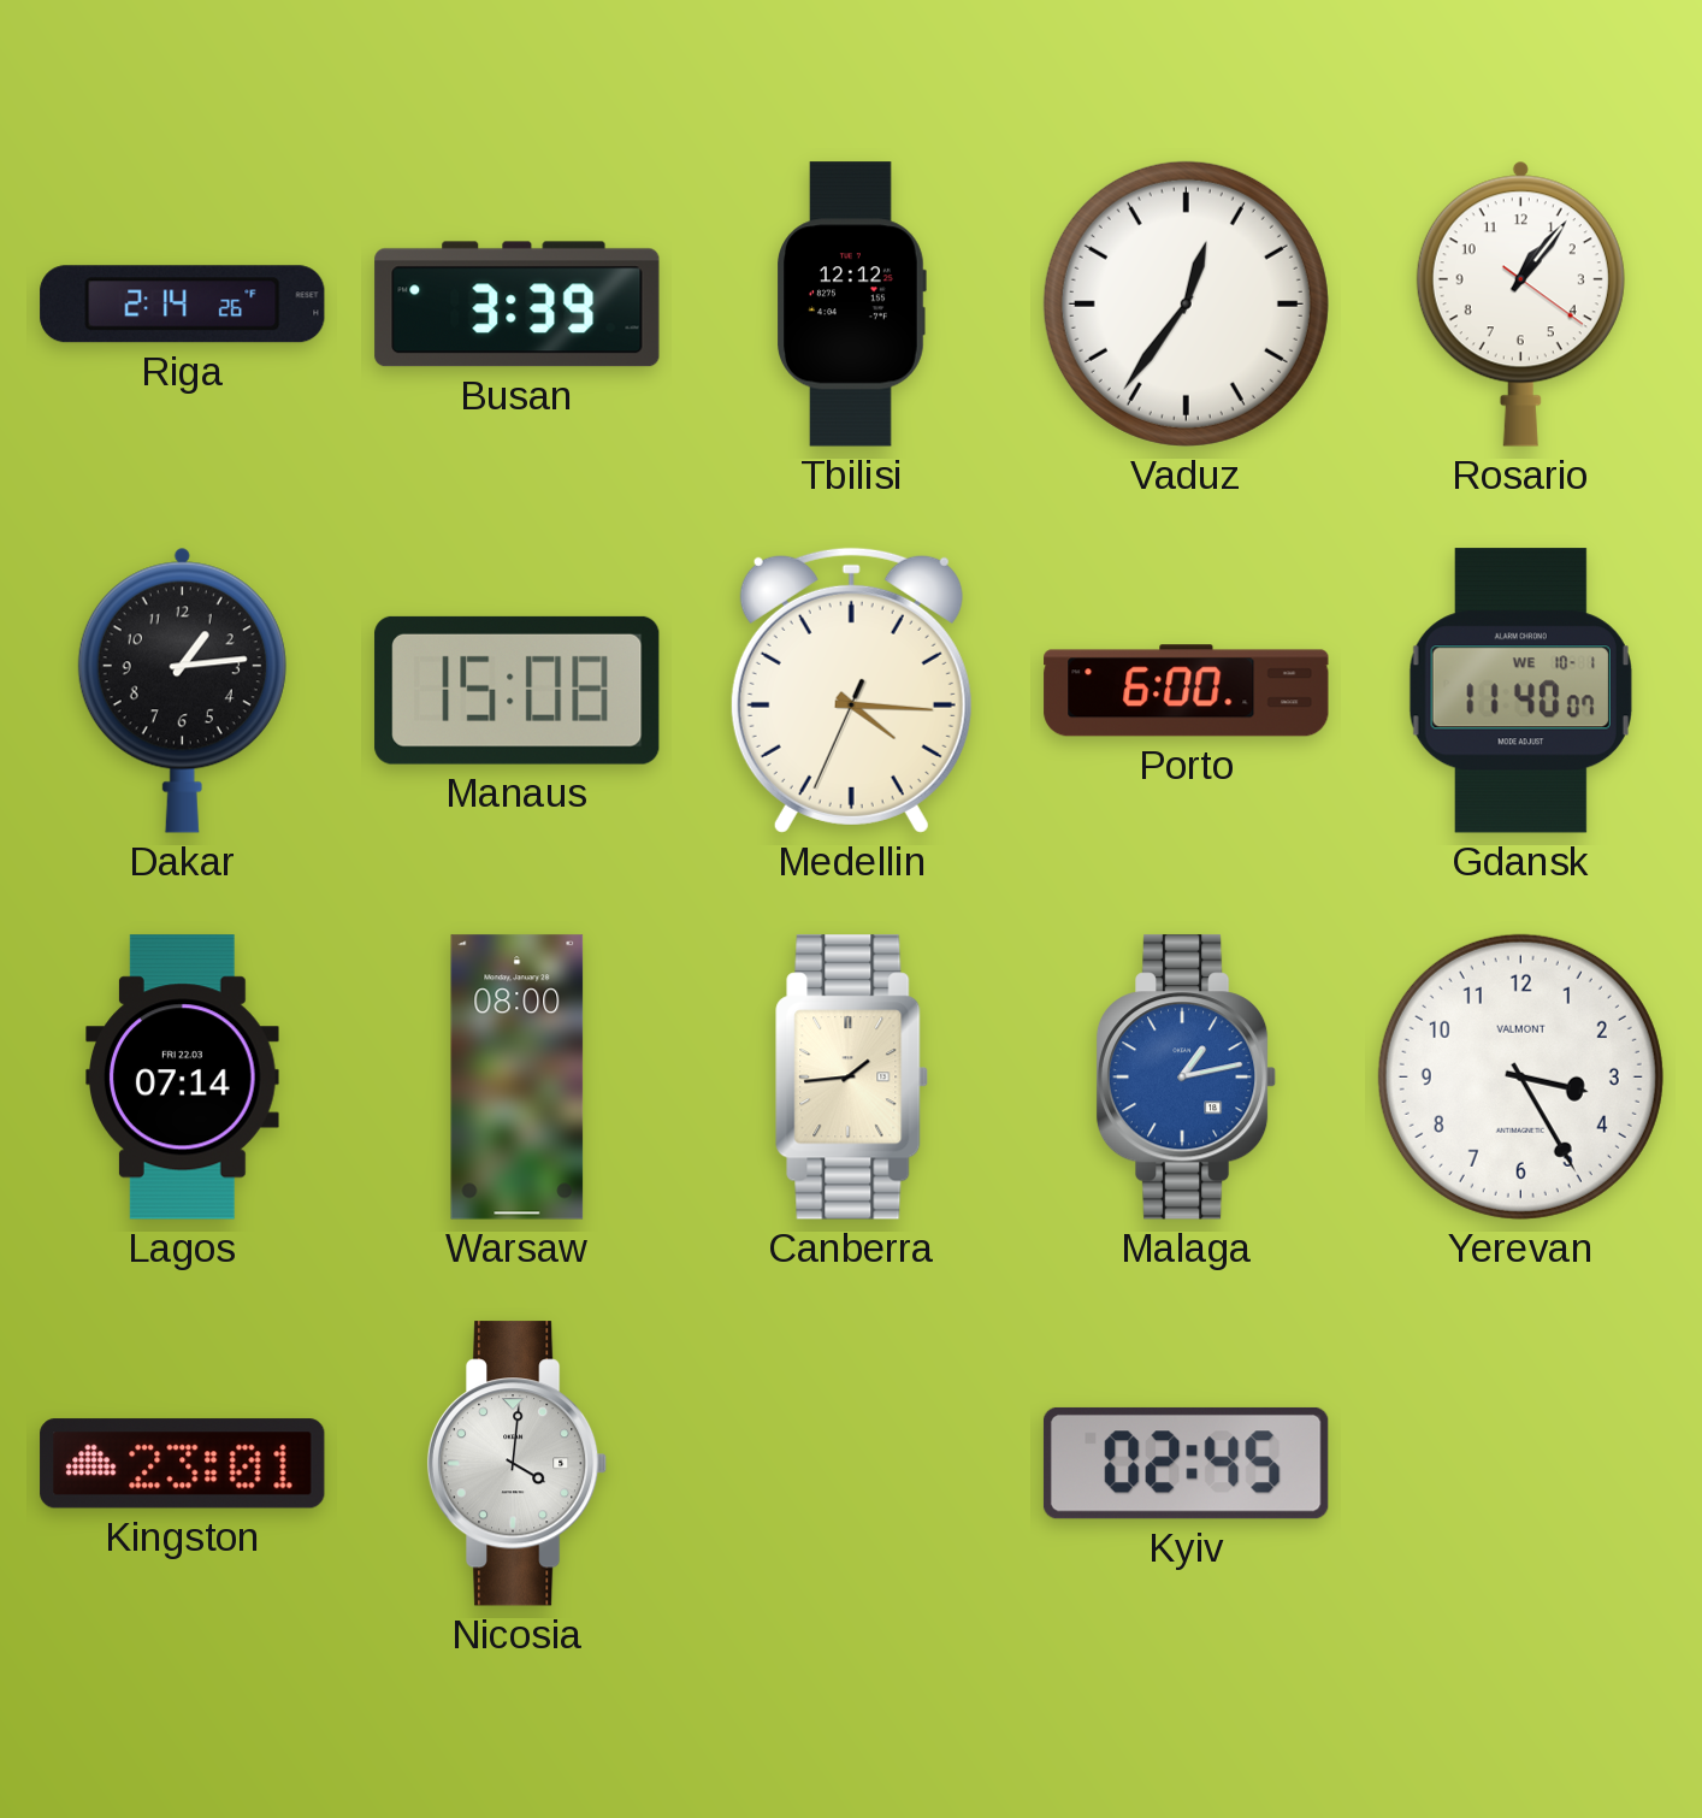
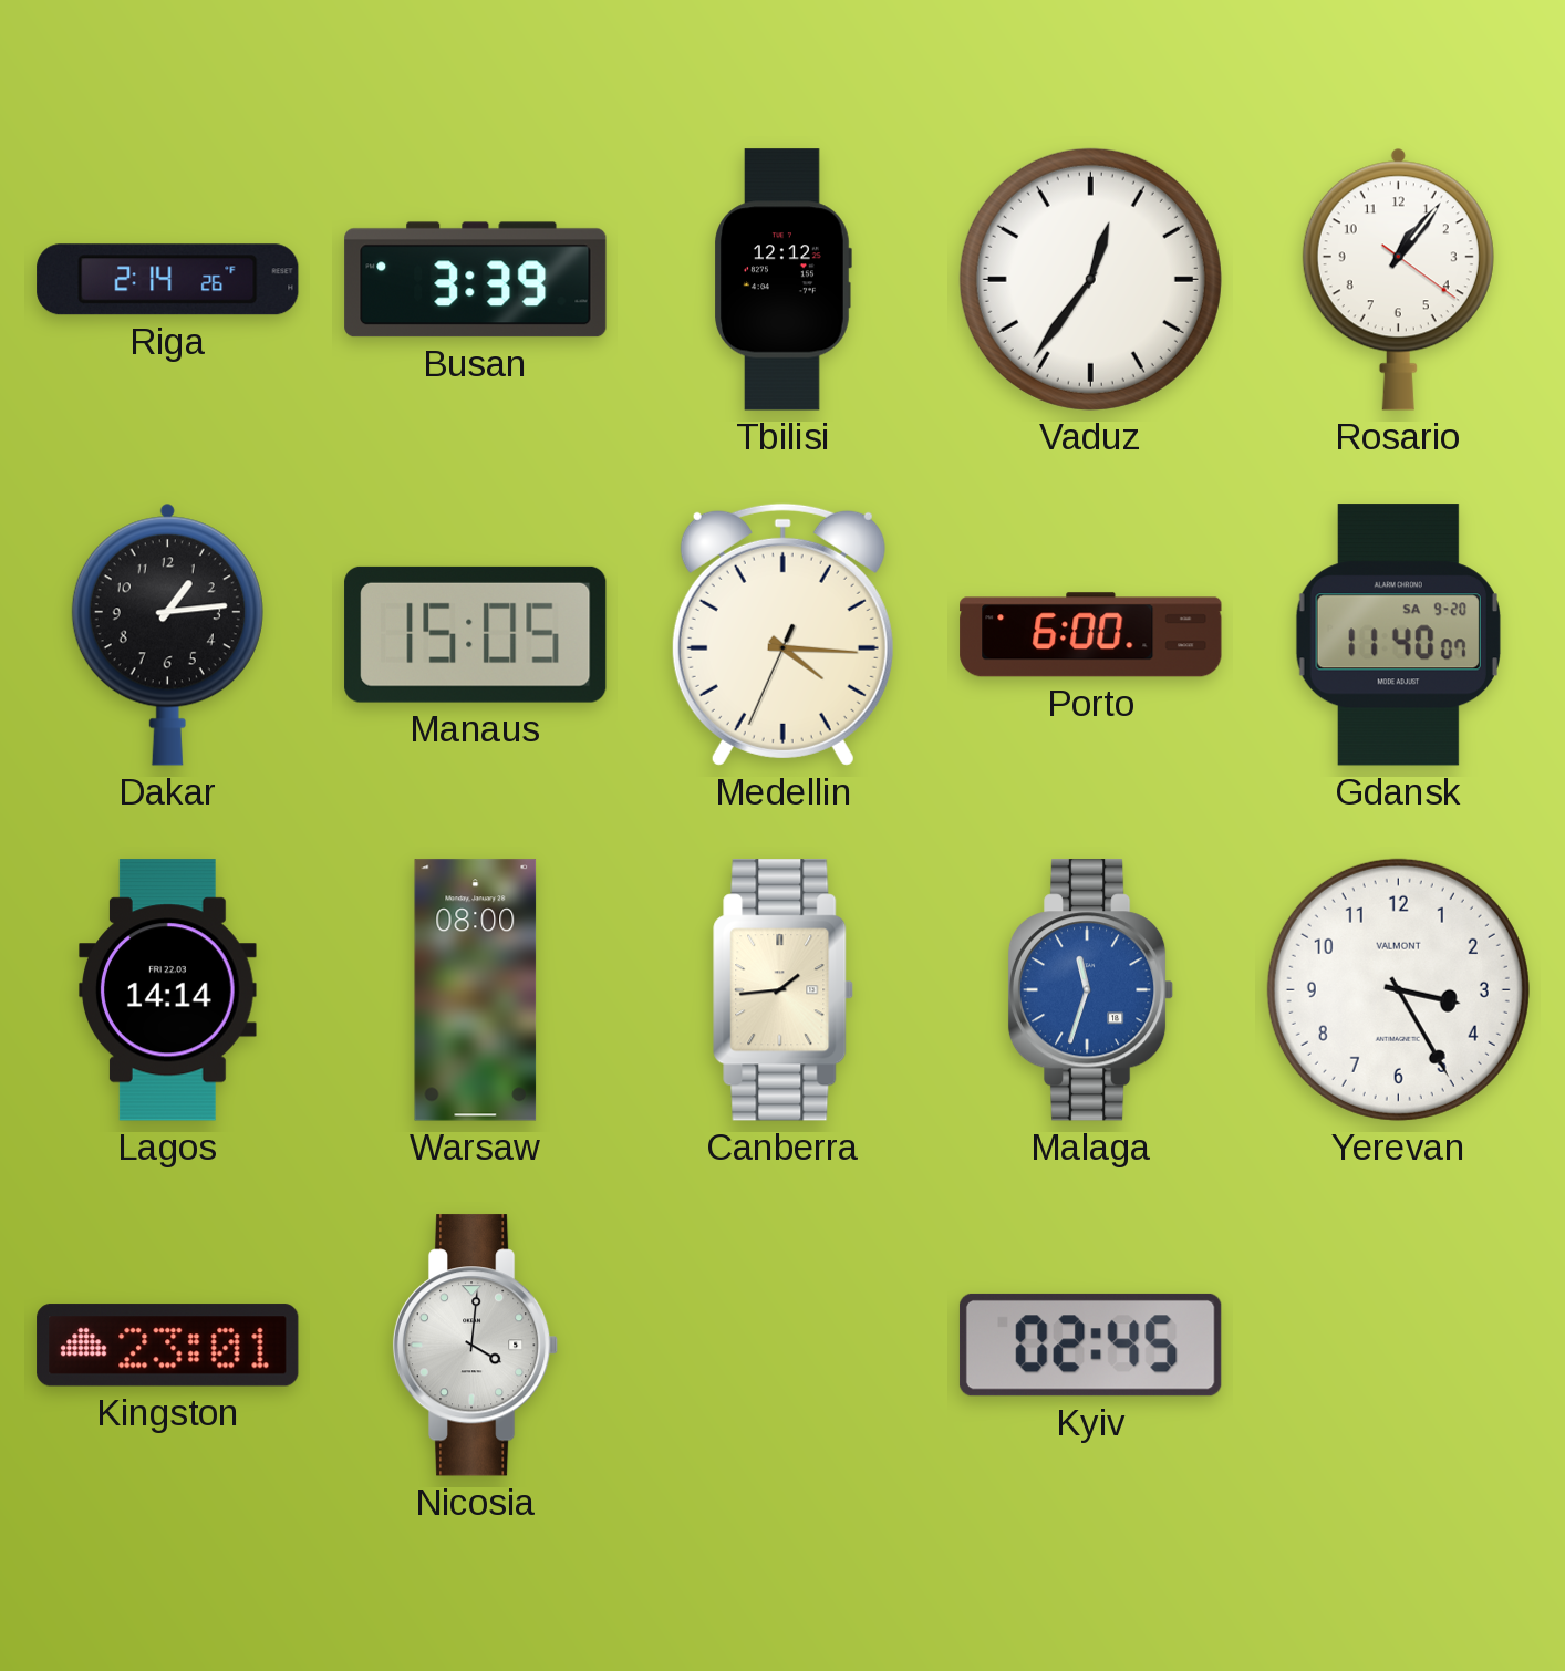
Manaus: 15:08 -> 15:05
Gdansk date: WE 10-1 -> SA 9-20
Lagos: 07:14 -> 14:14
Malaga: 1:13 -> 11:33
